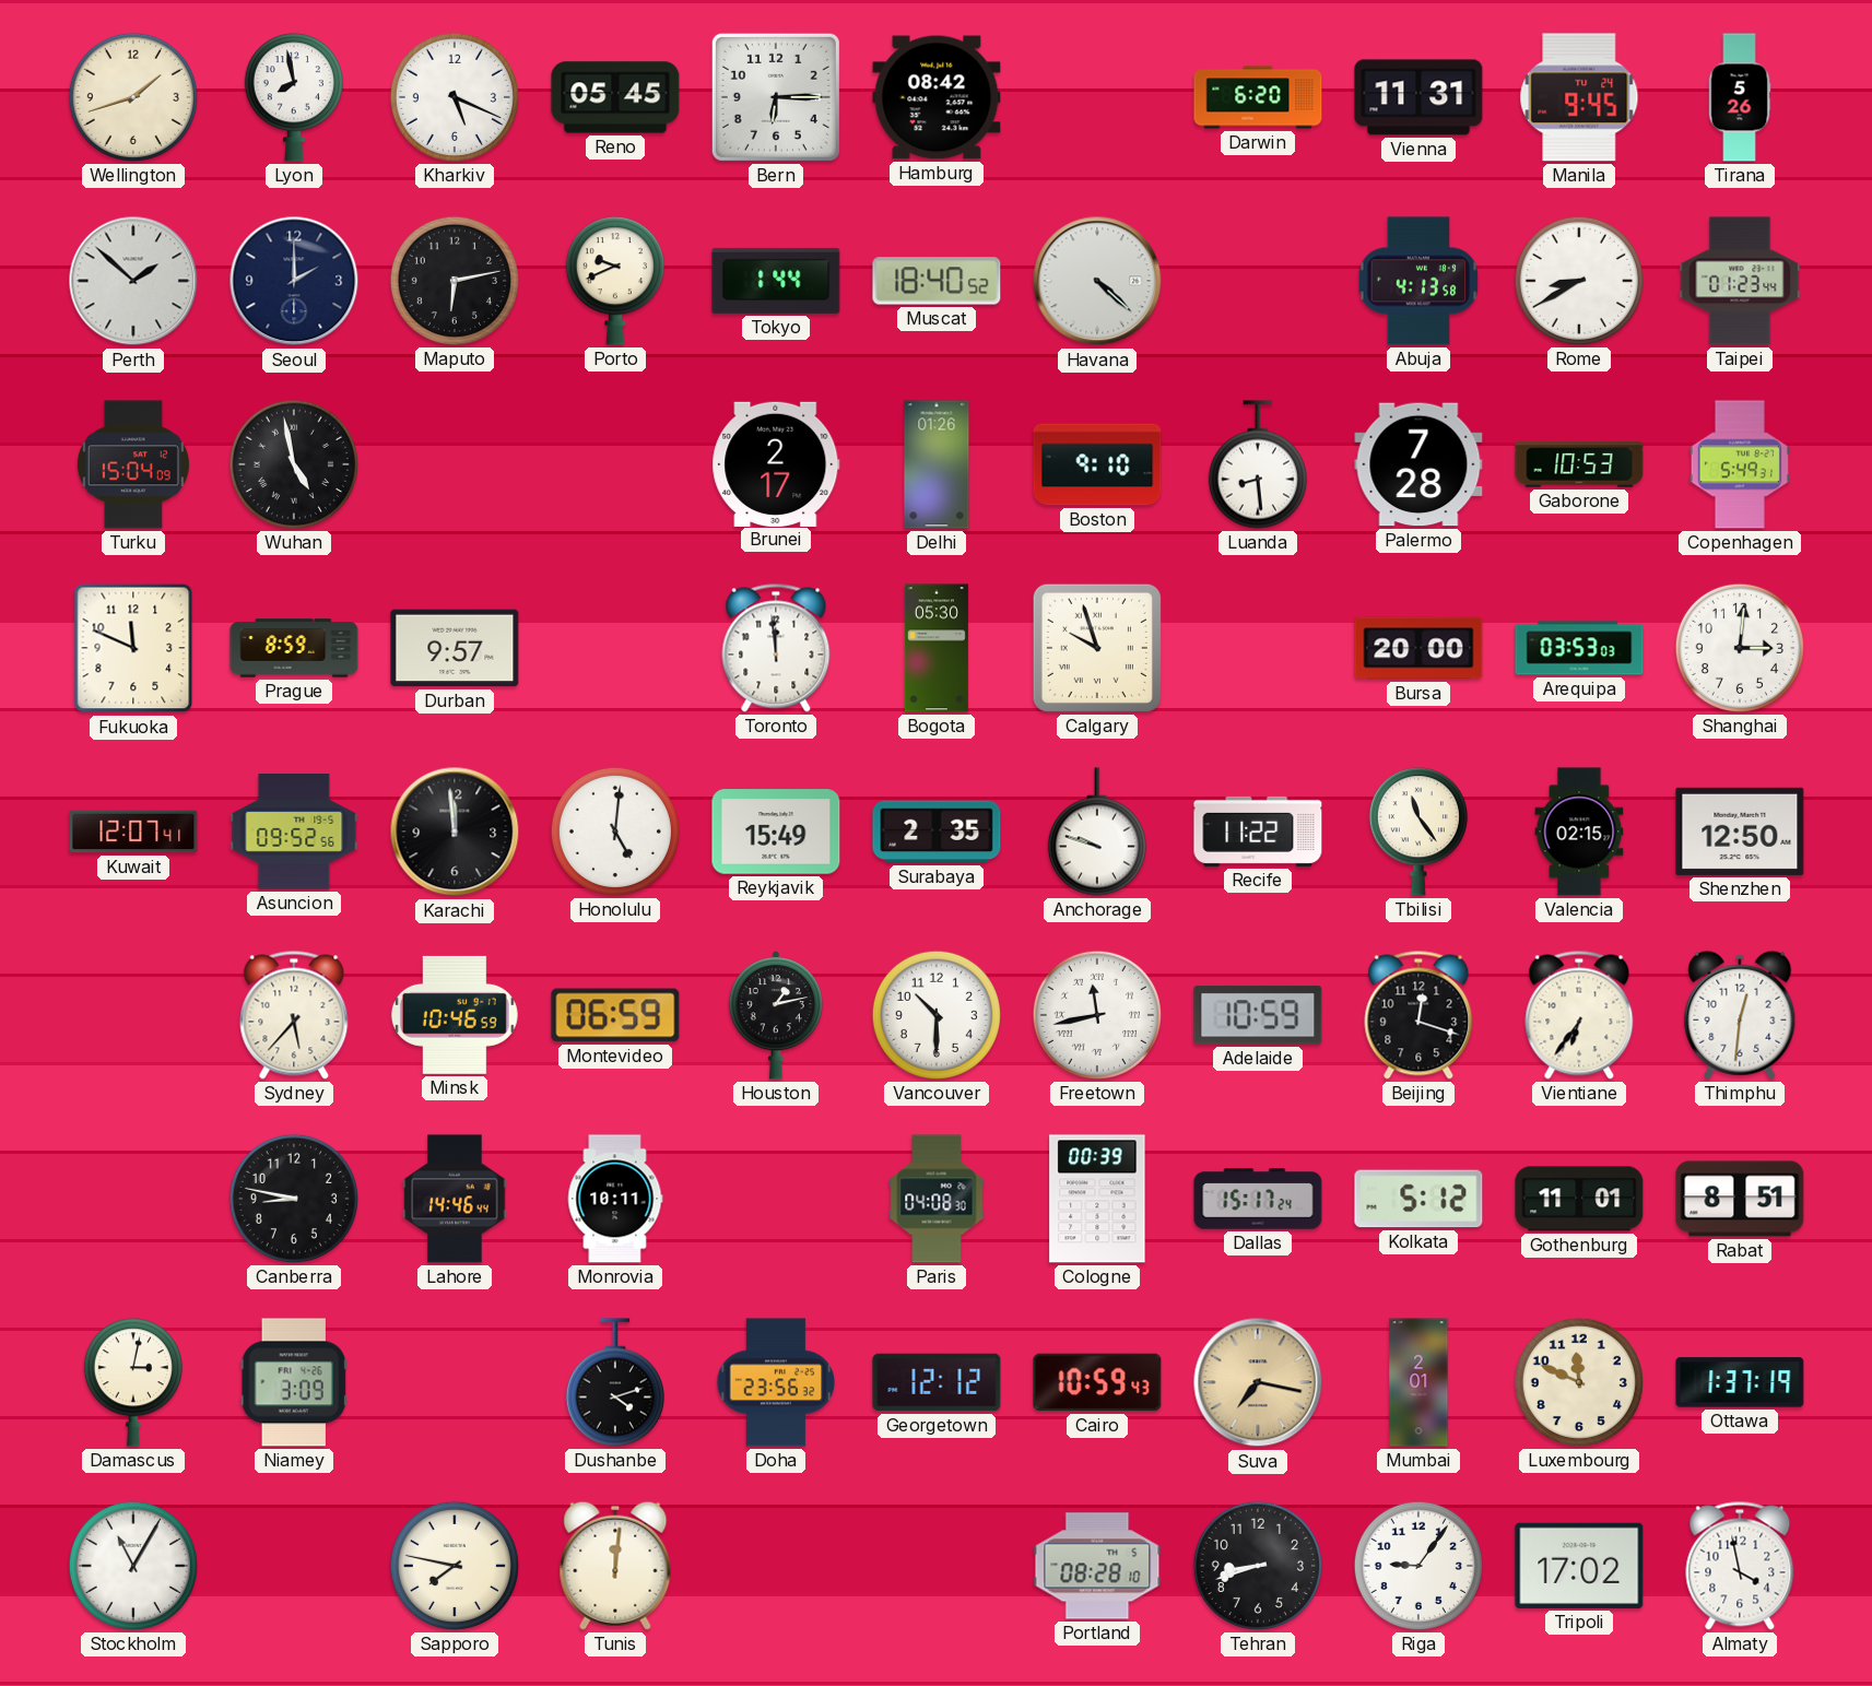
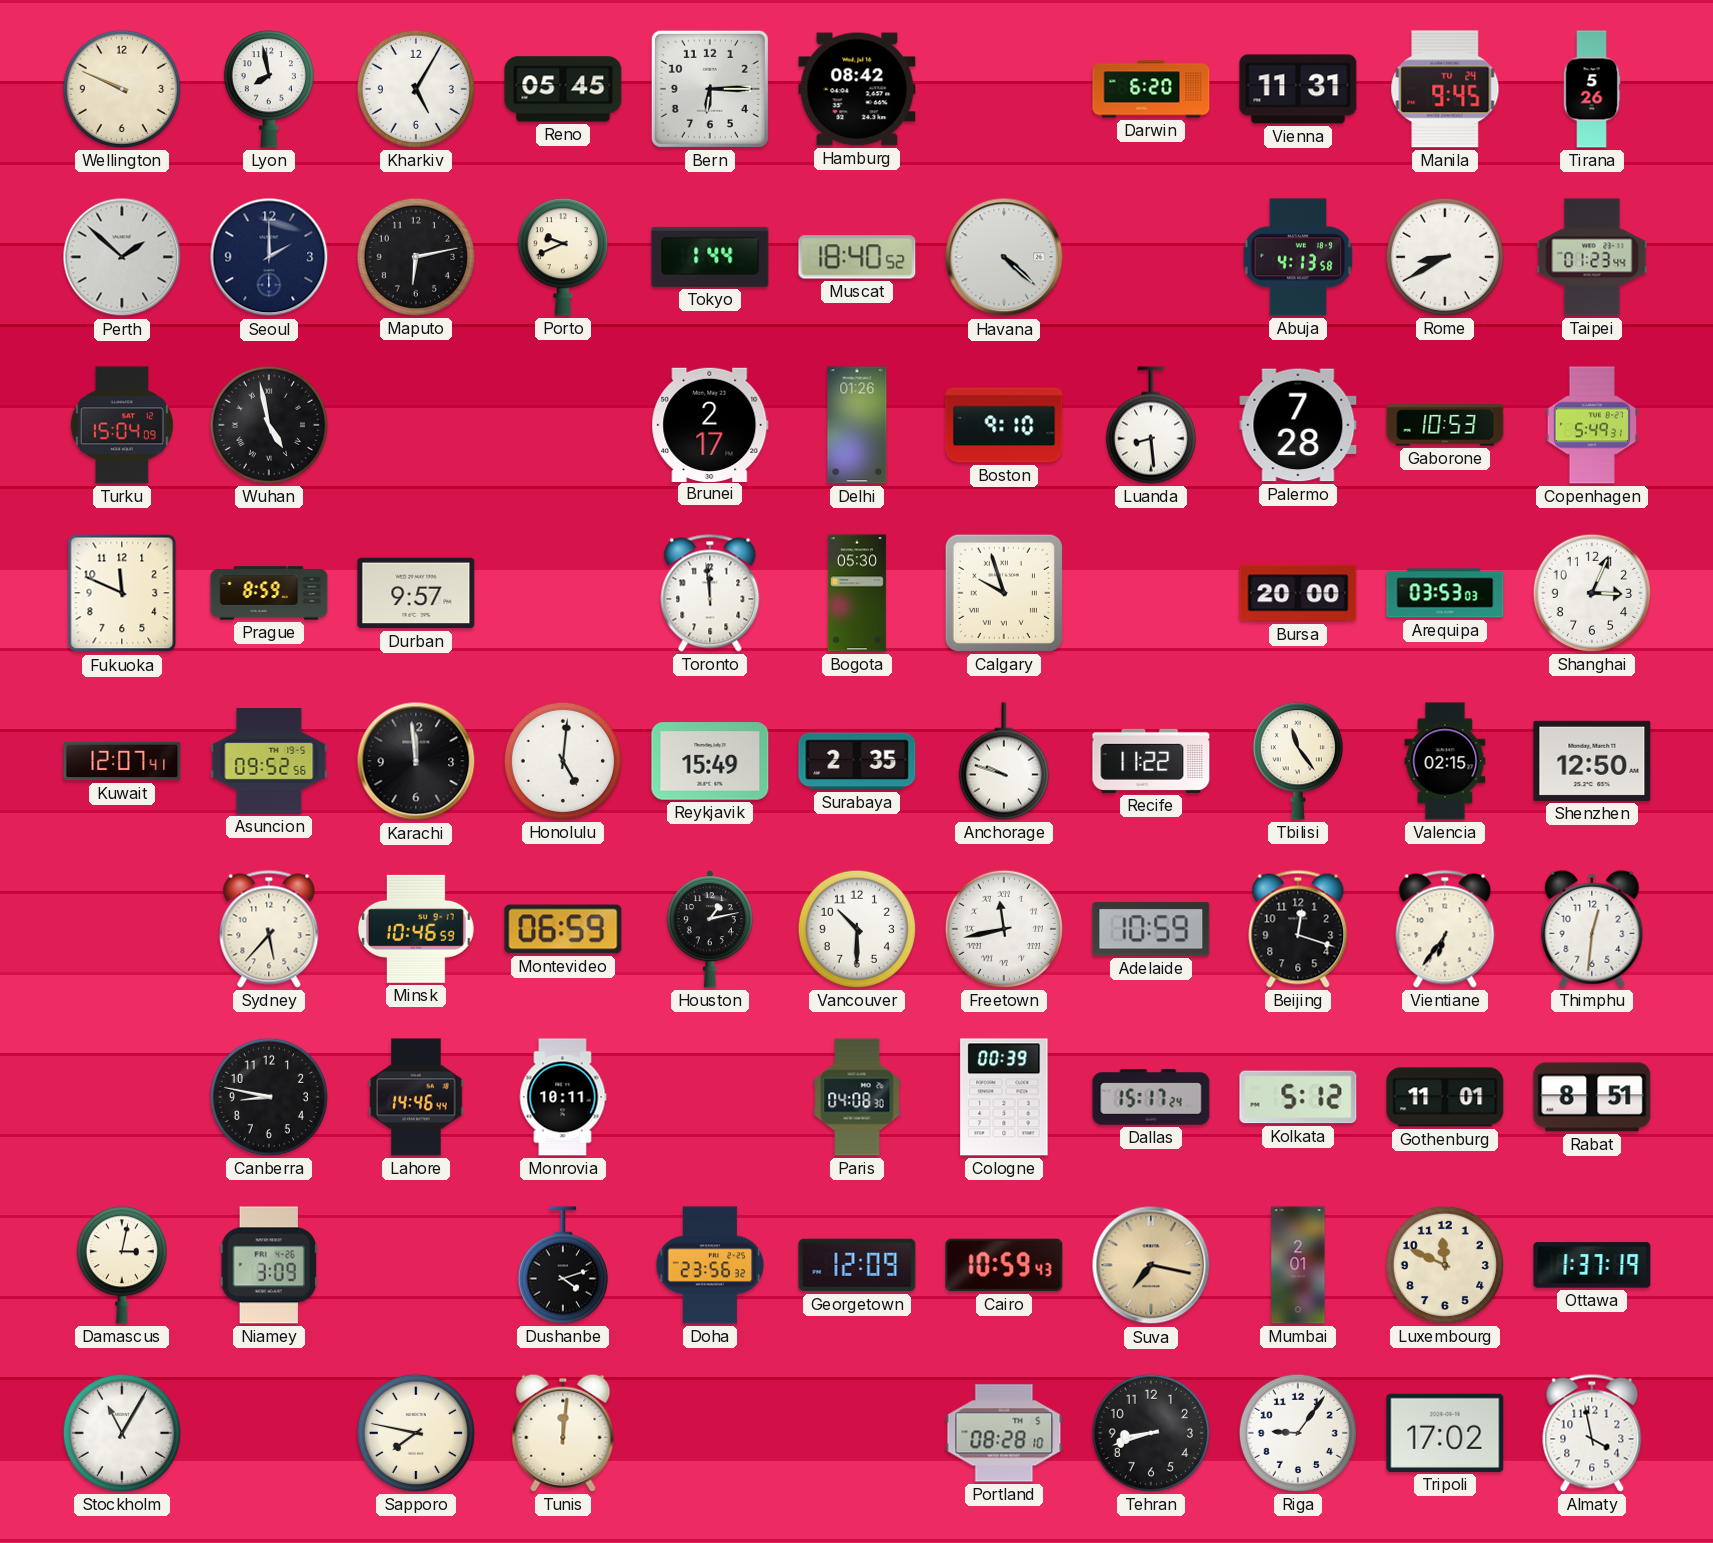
Wellington: 1:42 -> 9:49
Kharkiv: 5:19 -> 5:05
Shanghai: 3:01 -> 3:04
Georgetown: 12:12 -> 12:09
